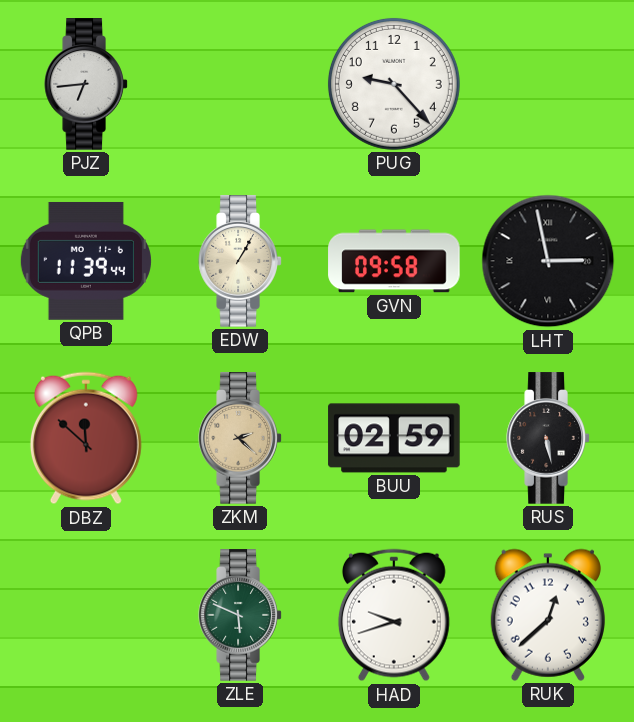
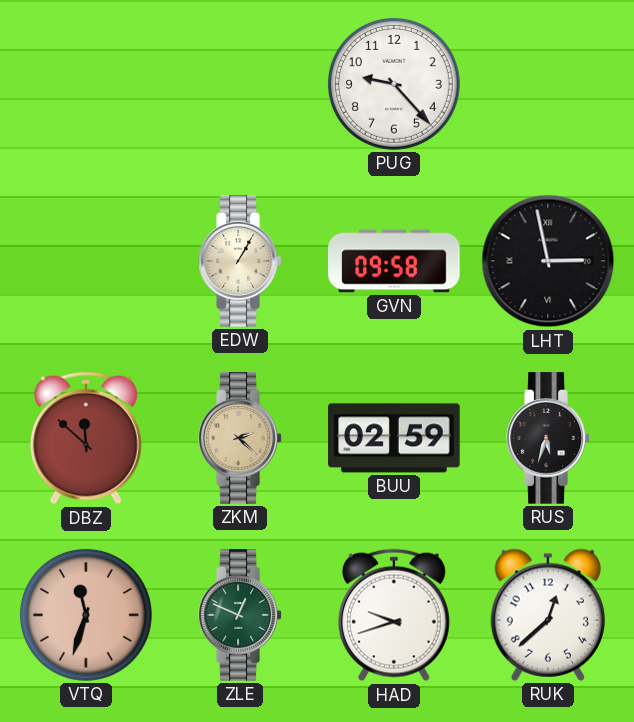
PJZ: 6:44 -> none
QPB: 11:39 -> none
RUS: 5:28 -> 5:33
VTQ: none -> 11:33
ZLE: 5:49 -> 12:49
